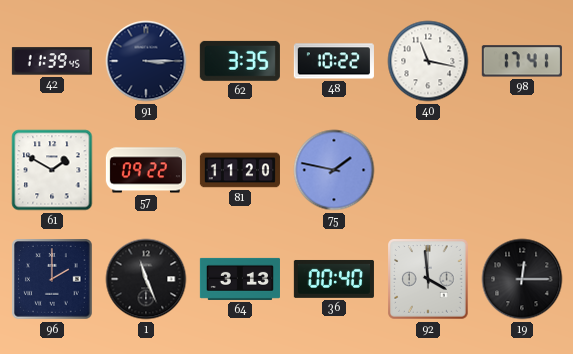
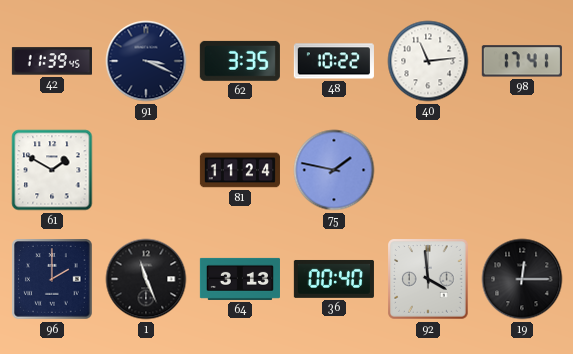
91: 3:15 -> 3:19
40: 11:17 -> 11:14
57: 09:22 -> none
81: 11:20 -> 11:24
